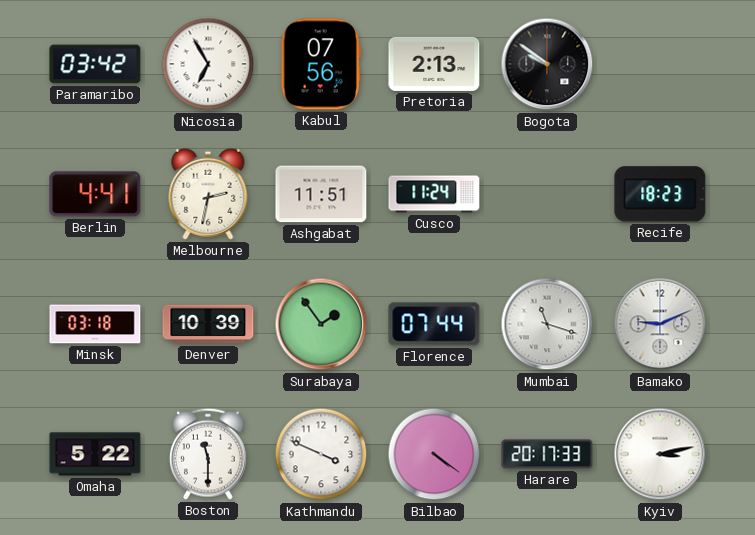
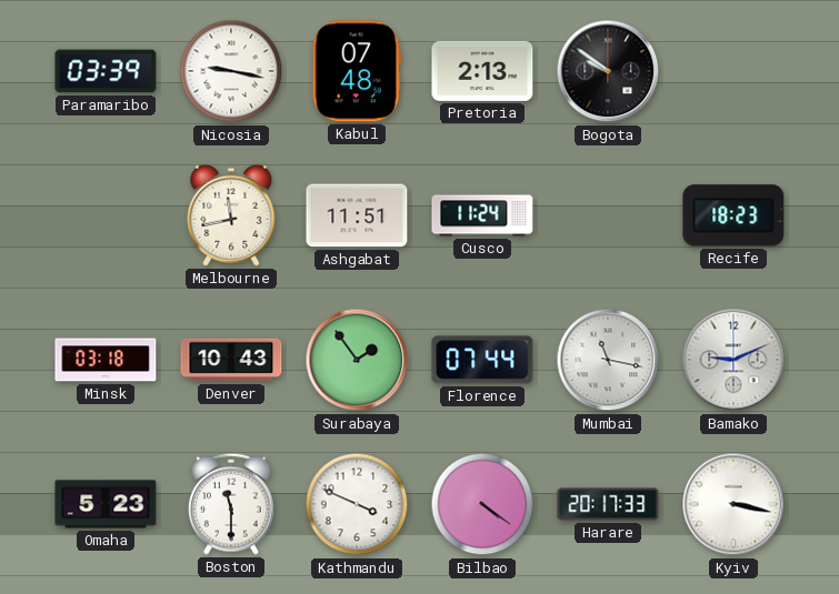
Paramaribo: 03:42 -> 03:39
Nicosia: 6:55 -> 9:17
Kabul: 07:56 -> 07:48
Berlin: 4:41 -> none
Melbourne: 2:32 -> 11:43
Denver: 10:39 -> 10:43
Mumbai: 11:18 -> 11:17
Omaha: 5:22 -> 5:23
Kyiv: 3:13 -> 3:17
